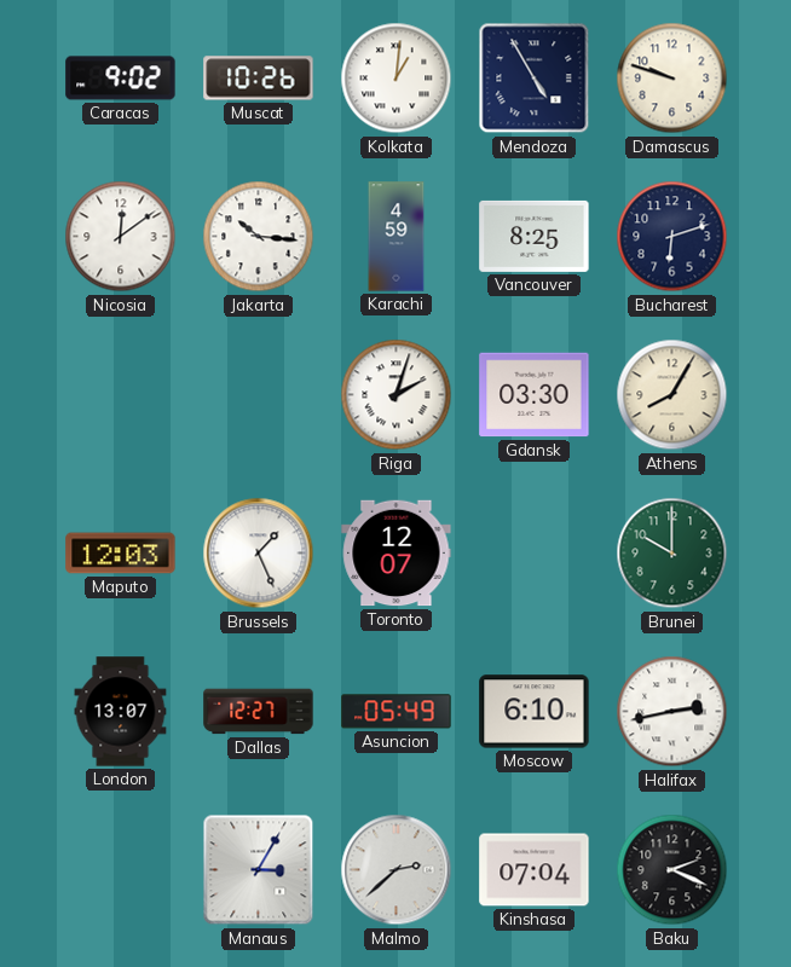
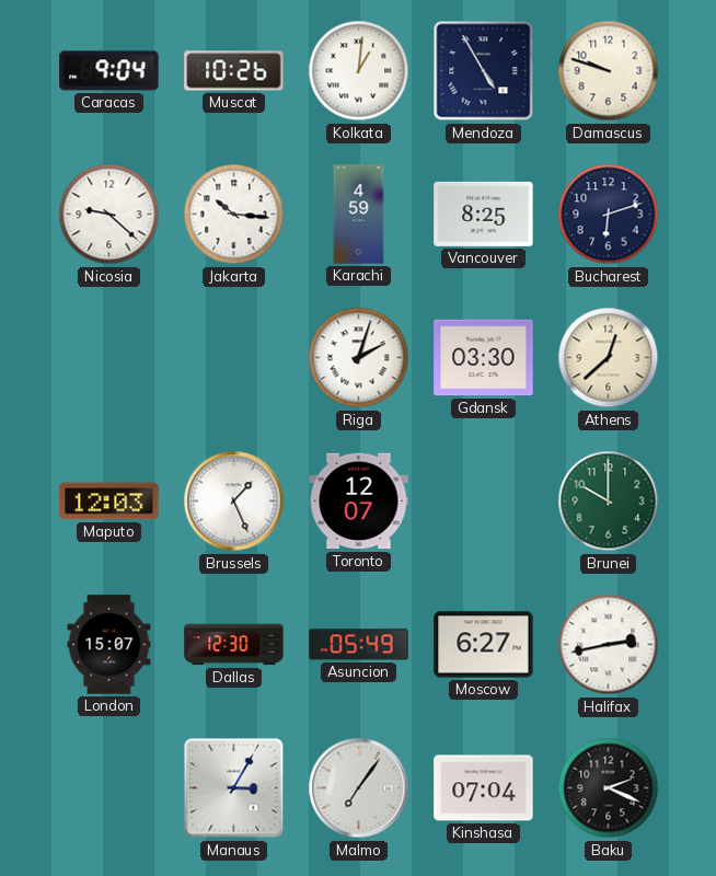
Caracas: 9:02 -> 9:04
Nicosia: 12:09 -> 9:22
Athens: 8:05 -> 12:38
London: 13:07 -> 15:07
Dallas: 12:27 -> 12:30
Moscow: 6:10 -> 6:27
Malmo: 2:38 -> 7:06
